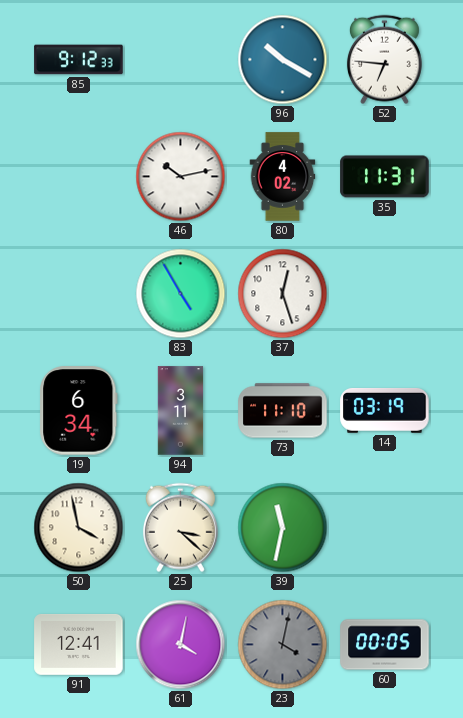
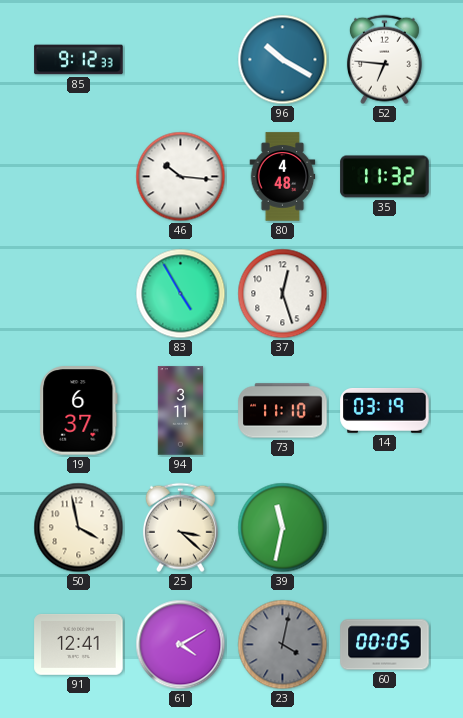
46: 10:13 -> 10:16
80: 4:02 -> 4:48
35: 11:31 -> 11:32
19: 6:34 -> 6:37
61: 4:02 -> 4:10
